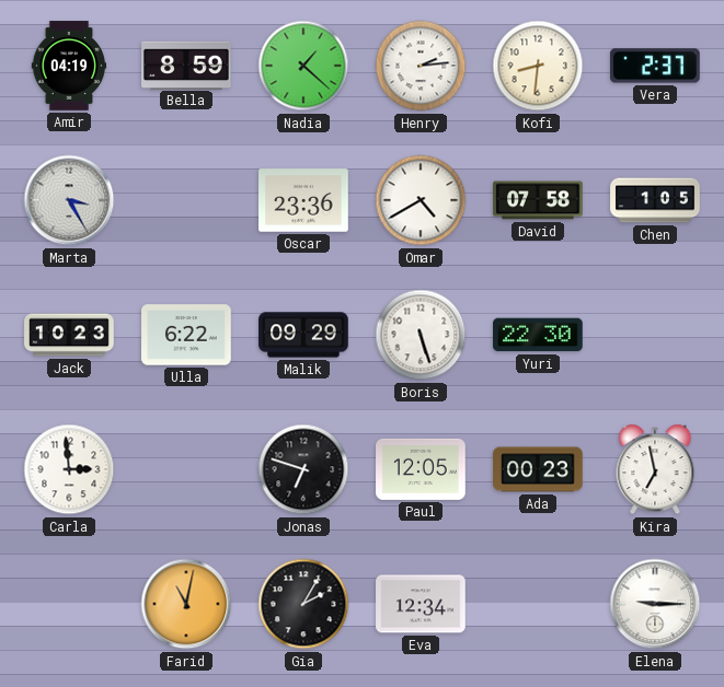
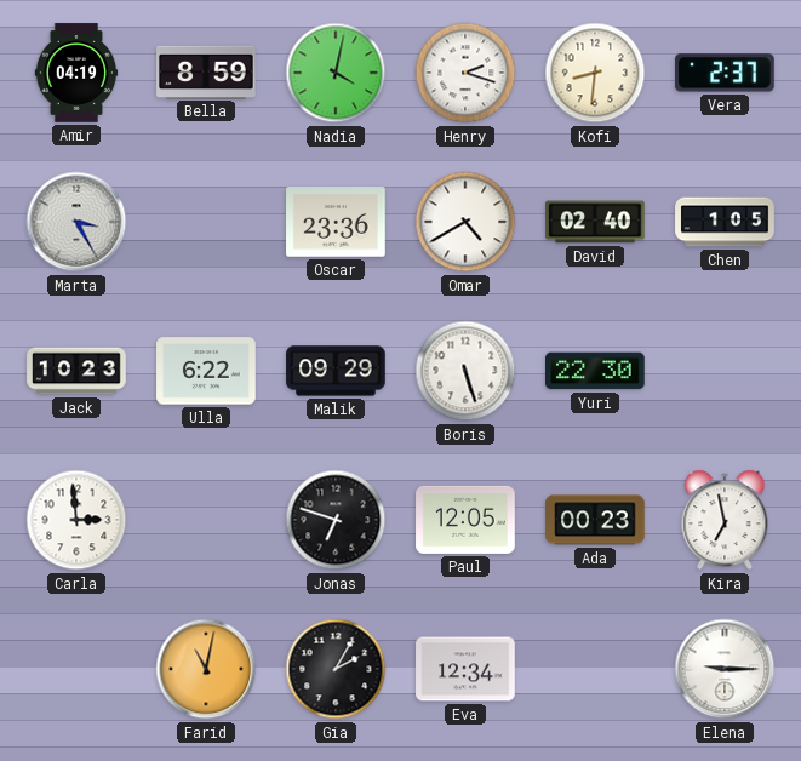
Nadia: 1:22 -> 4:02
Henry: 2:14 -> 2:18
David: 07:58 -> 02:40
